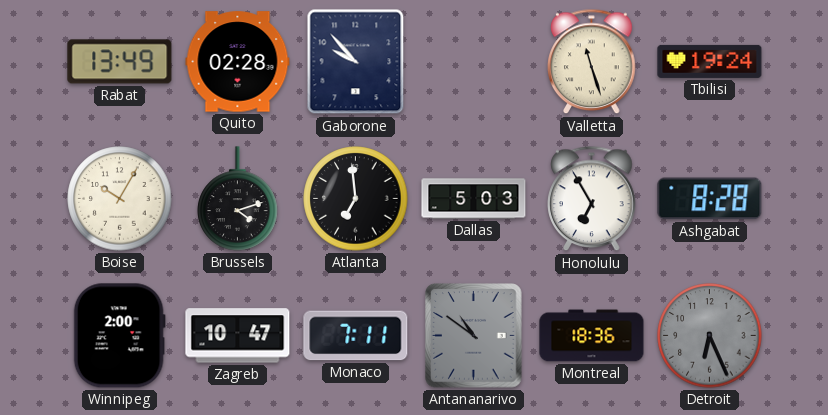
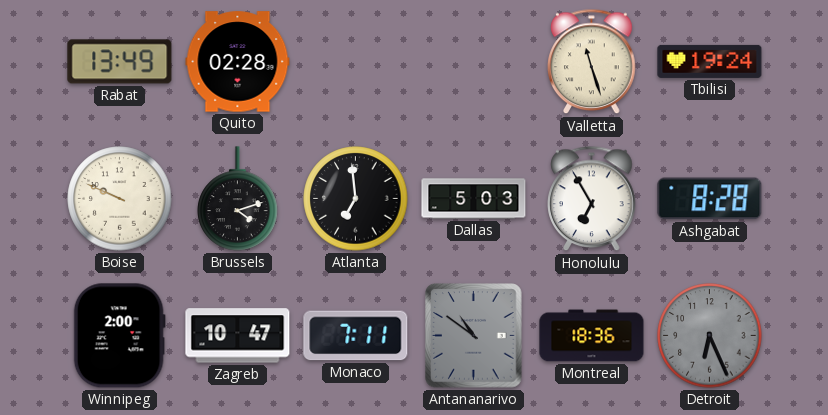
Gaborone: 9:53 -> none
Boise: 10:05 -> 9:49
